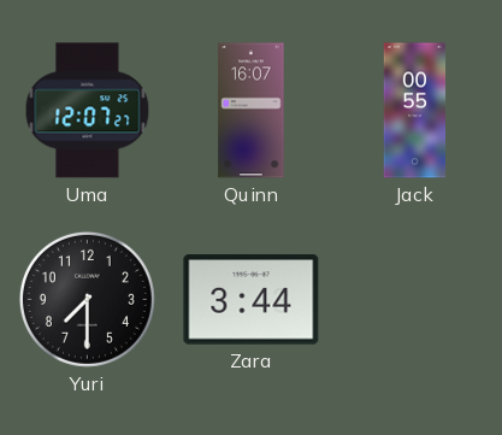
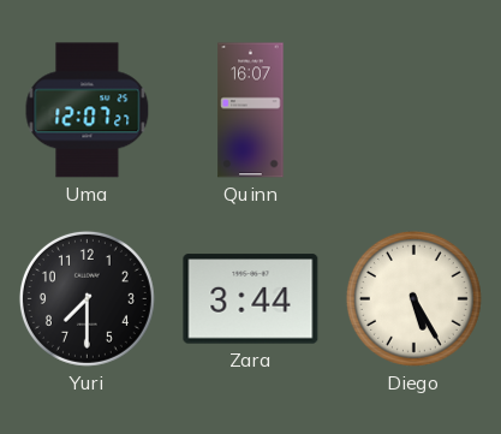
Jack: 00:55 -> none
Diego: none -> 5:25
